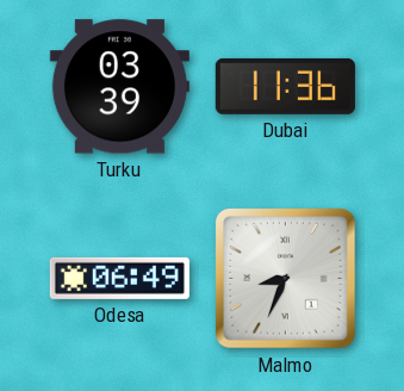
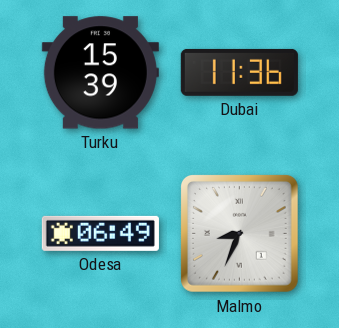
Turku: 03:39 -> 15:39
